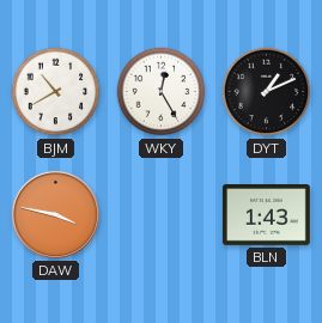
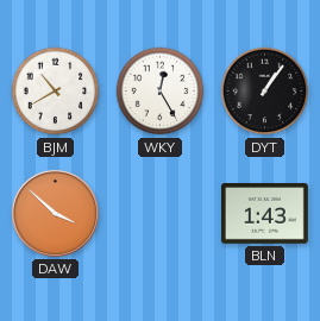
DYT: 1:11 -> 1:06
DAW: 3:47 -> 3:52
